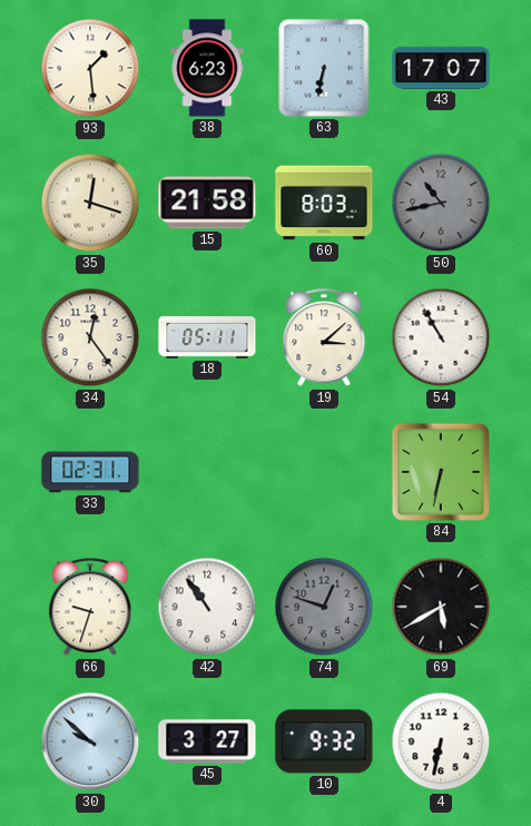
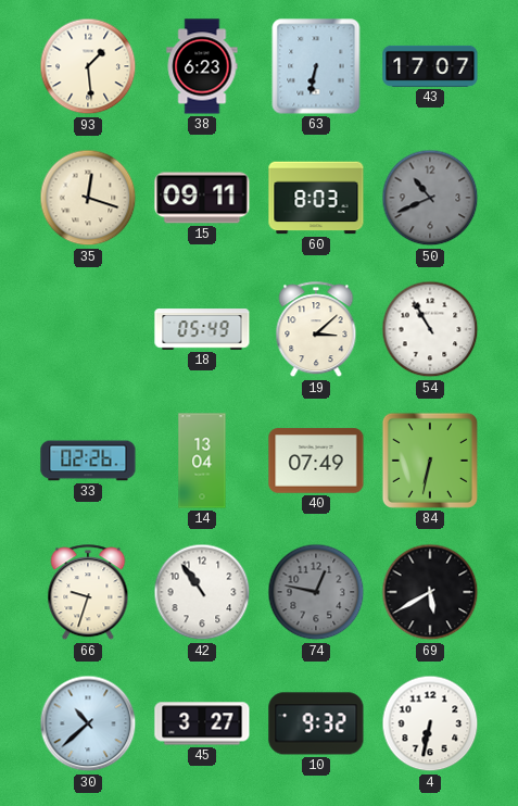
15: 21:58 -> 09:11
50: 10:43 -> 10:41
34: 12:24 -> none
18: 05:11 -> 05:49
33: 02:31 -> 02:26
14: none -> 13:04
40: none -> 07:49
74: 12:48 -> 12:47
30: 9:52 -> 10:38
